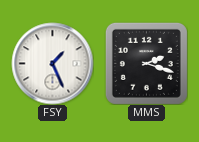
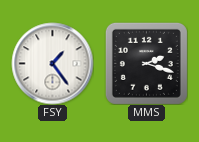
FSY: 1:26 -> 1:24
